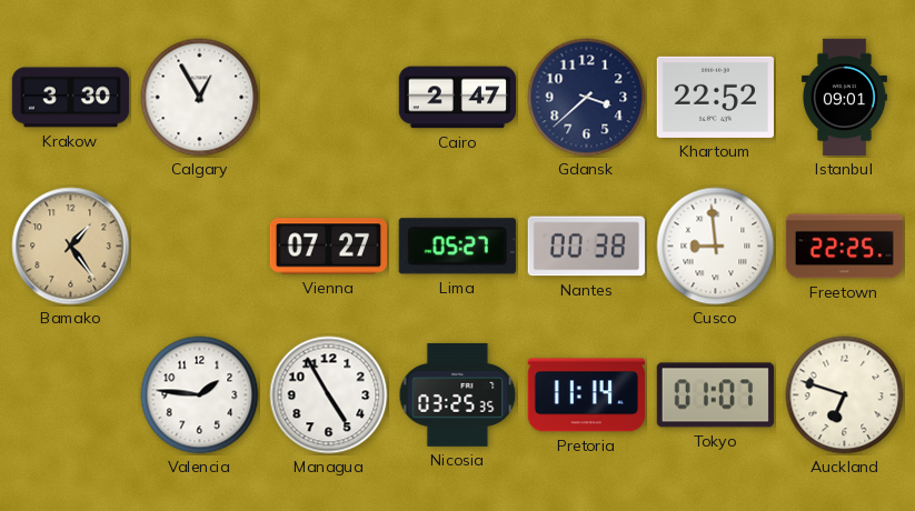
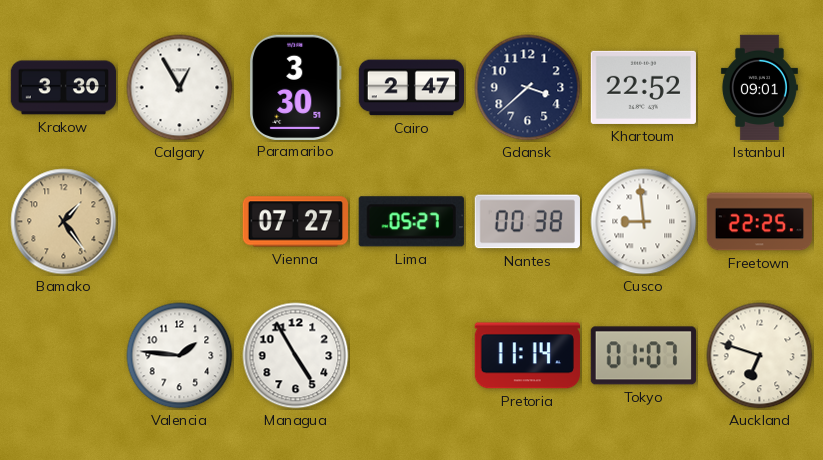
Paramaribo: none -> 3:30
Nicosia: 03:25 -> none
